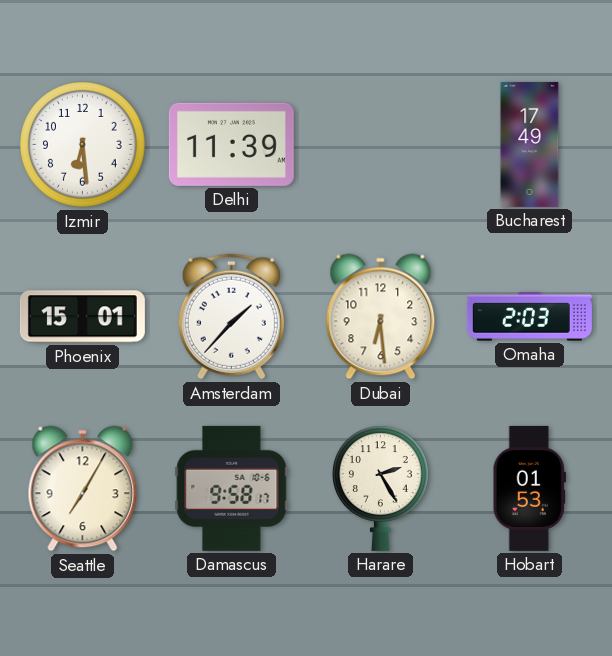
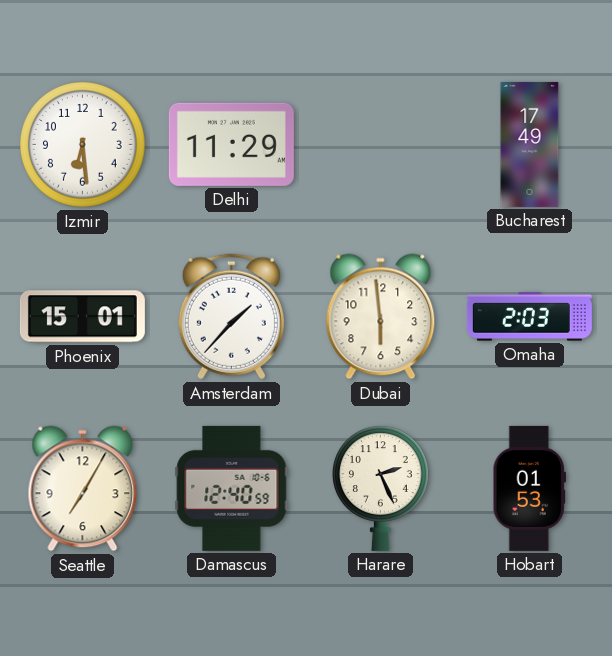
Delhi: 11:39 -> 11:29
Dubai: 6:29 -> 5:59
Damascus: 9:58 -> 12:40
Harare: 2:25 -> 2:26
